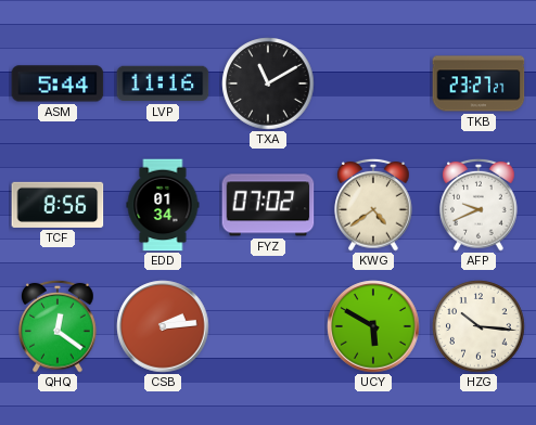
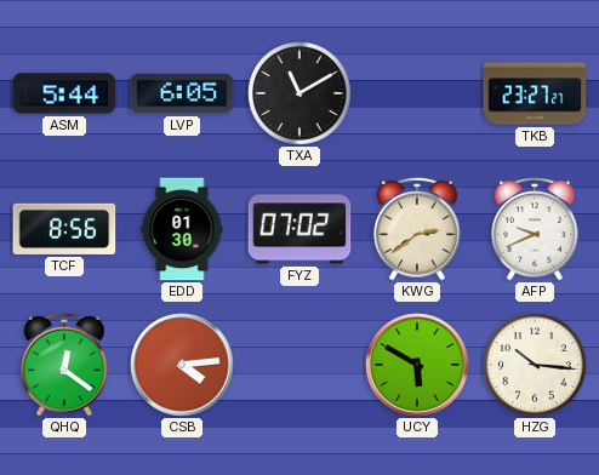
LVP: 11:16 -> 6:05
EDD: 01:34 -> 01:30
KWG: 4:39 -> 2:39
CSB: 2:14 -> 4:14
